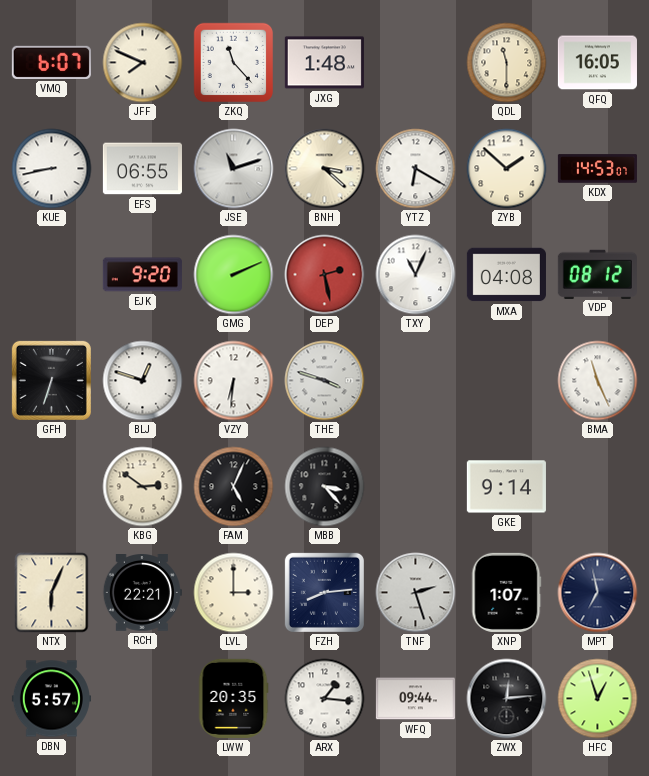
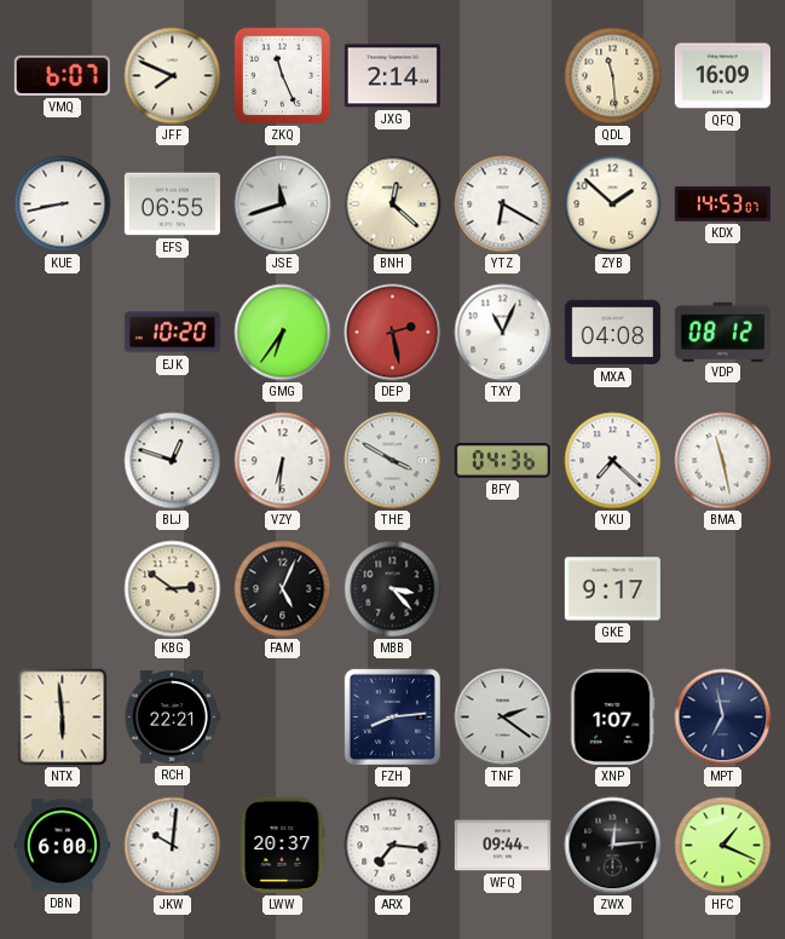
ZKQ: 11:23 -> 11:26
JXG: 1:48 -> 2:14
QDL: 11:30 -> 11:29
QFQ: 16:05 -> 16:09
JSE: 11:12 -> 11:42
BNH: 3:22 -> 12:22
EJK: 9:20 -> 10:20
GMG: 2:11 -> 6:36
GFH: 6:33 -> none
THE: 3:48 -> 3:50
BFY: none -> 04:36
YKU: none -> 7:22
BMA: 11:26 -> 11:28
GKE: 9:14 -> 9:17
NTX: 6:04 -> 5:59
LVL: 3:00 -> none
TNF: 2:27 -> 2:21
DBN: 5:57 -> 6:00
JKW: none -> 10:01
LWW: 20:35 -> 20:37
ARX: 1:16 -> 7:16
HFC: 12:57 -> 1:19
